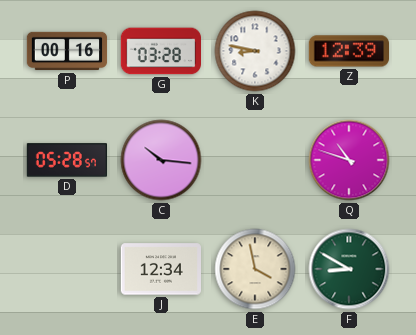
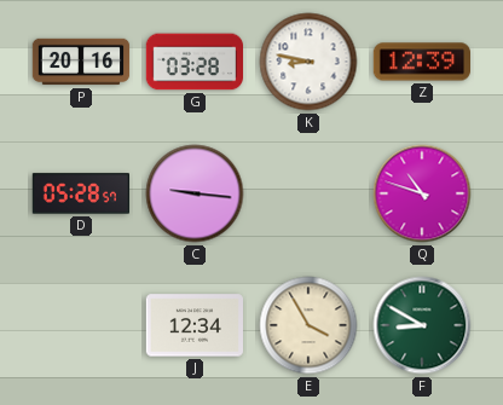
P: 00:16 -> 20:16
C: 10:16 -> 9:16
E: 3:58 -> 3:55
